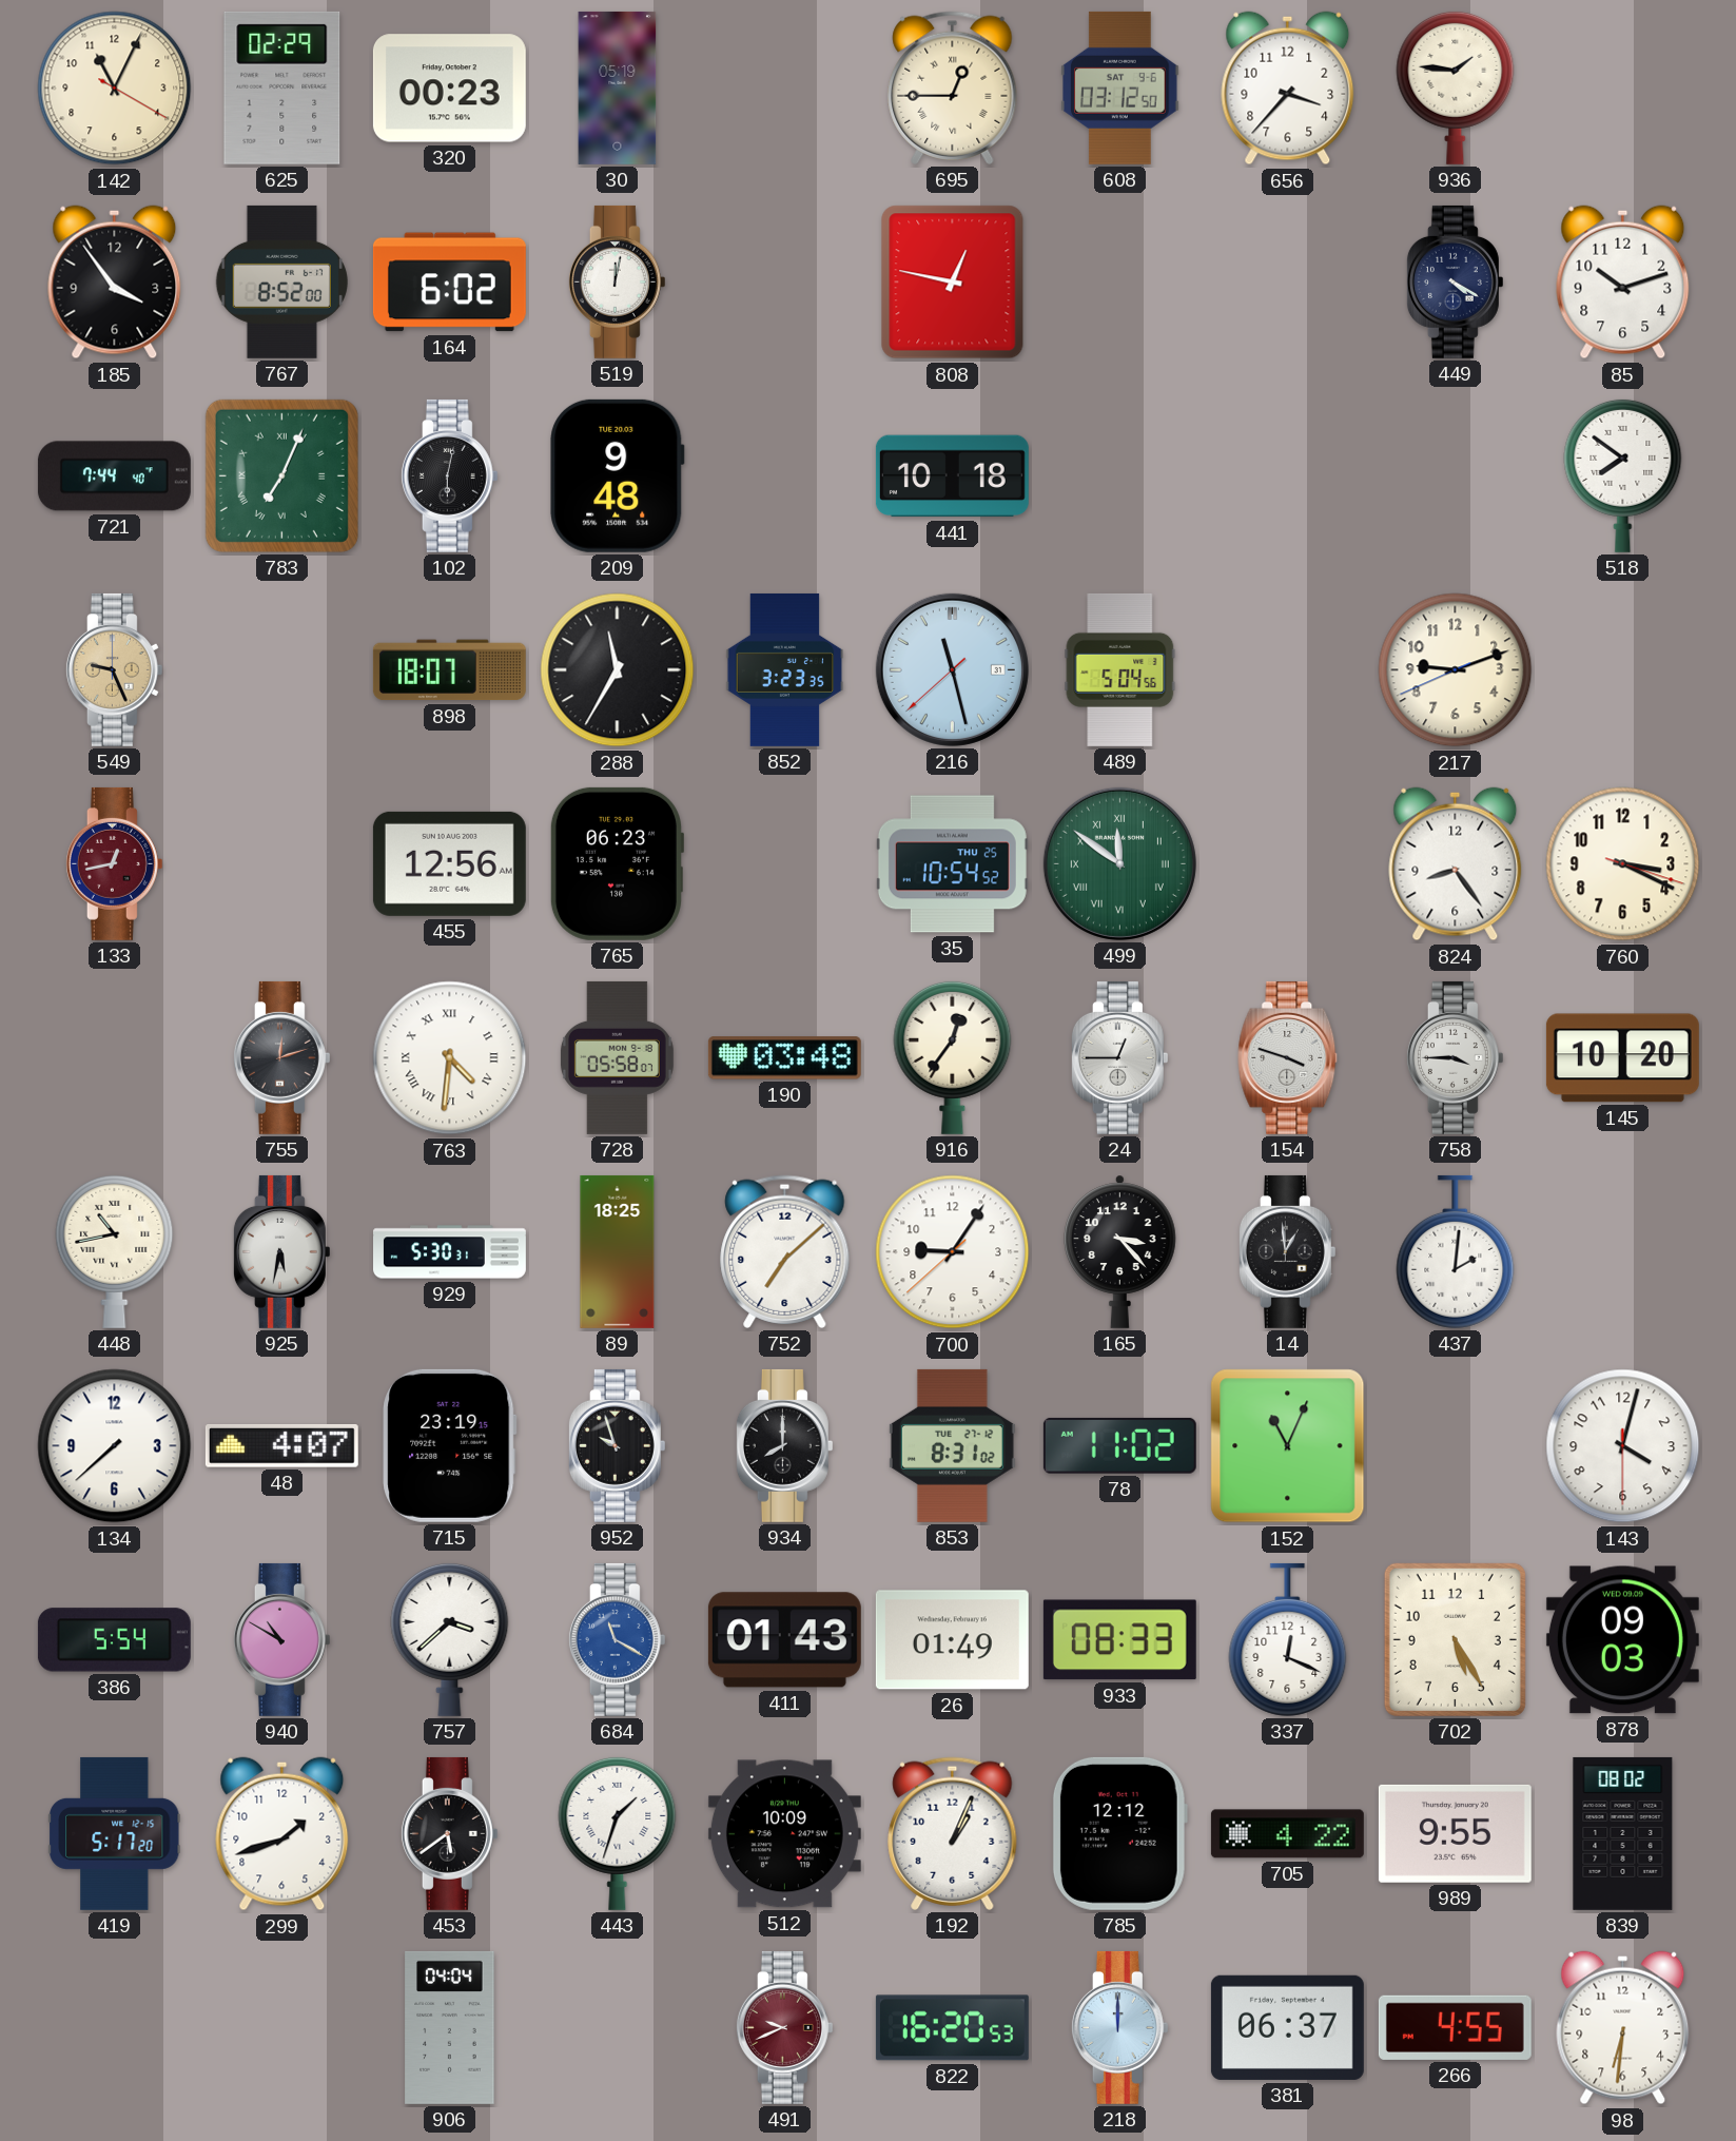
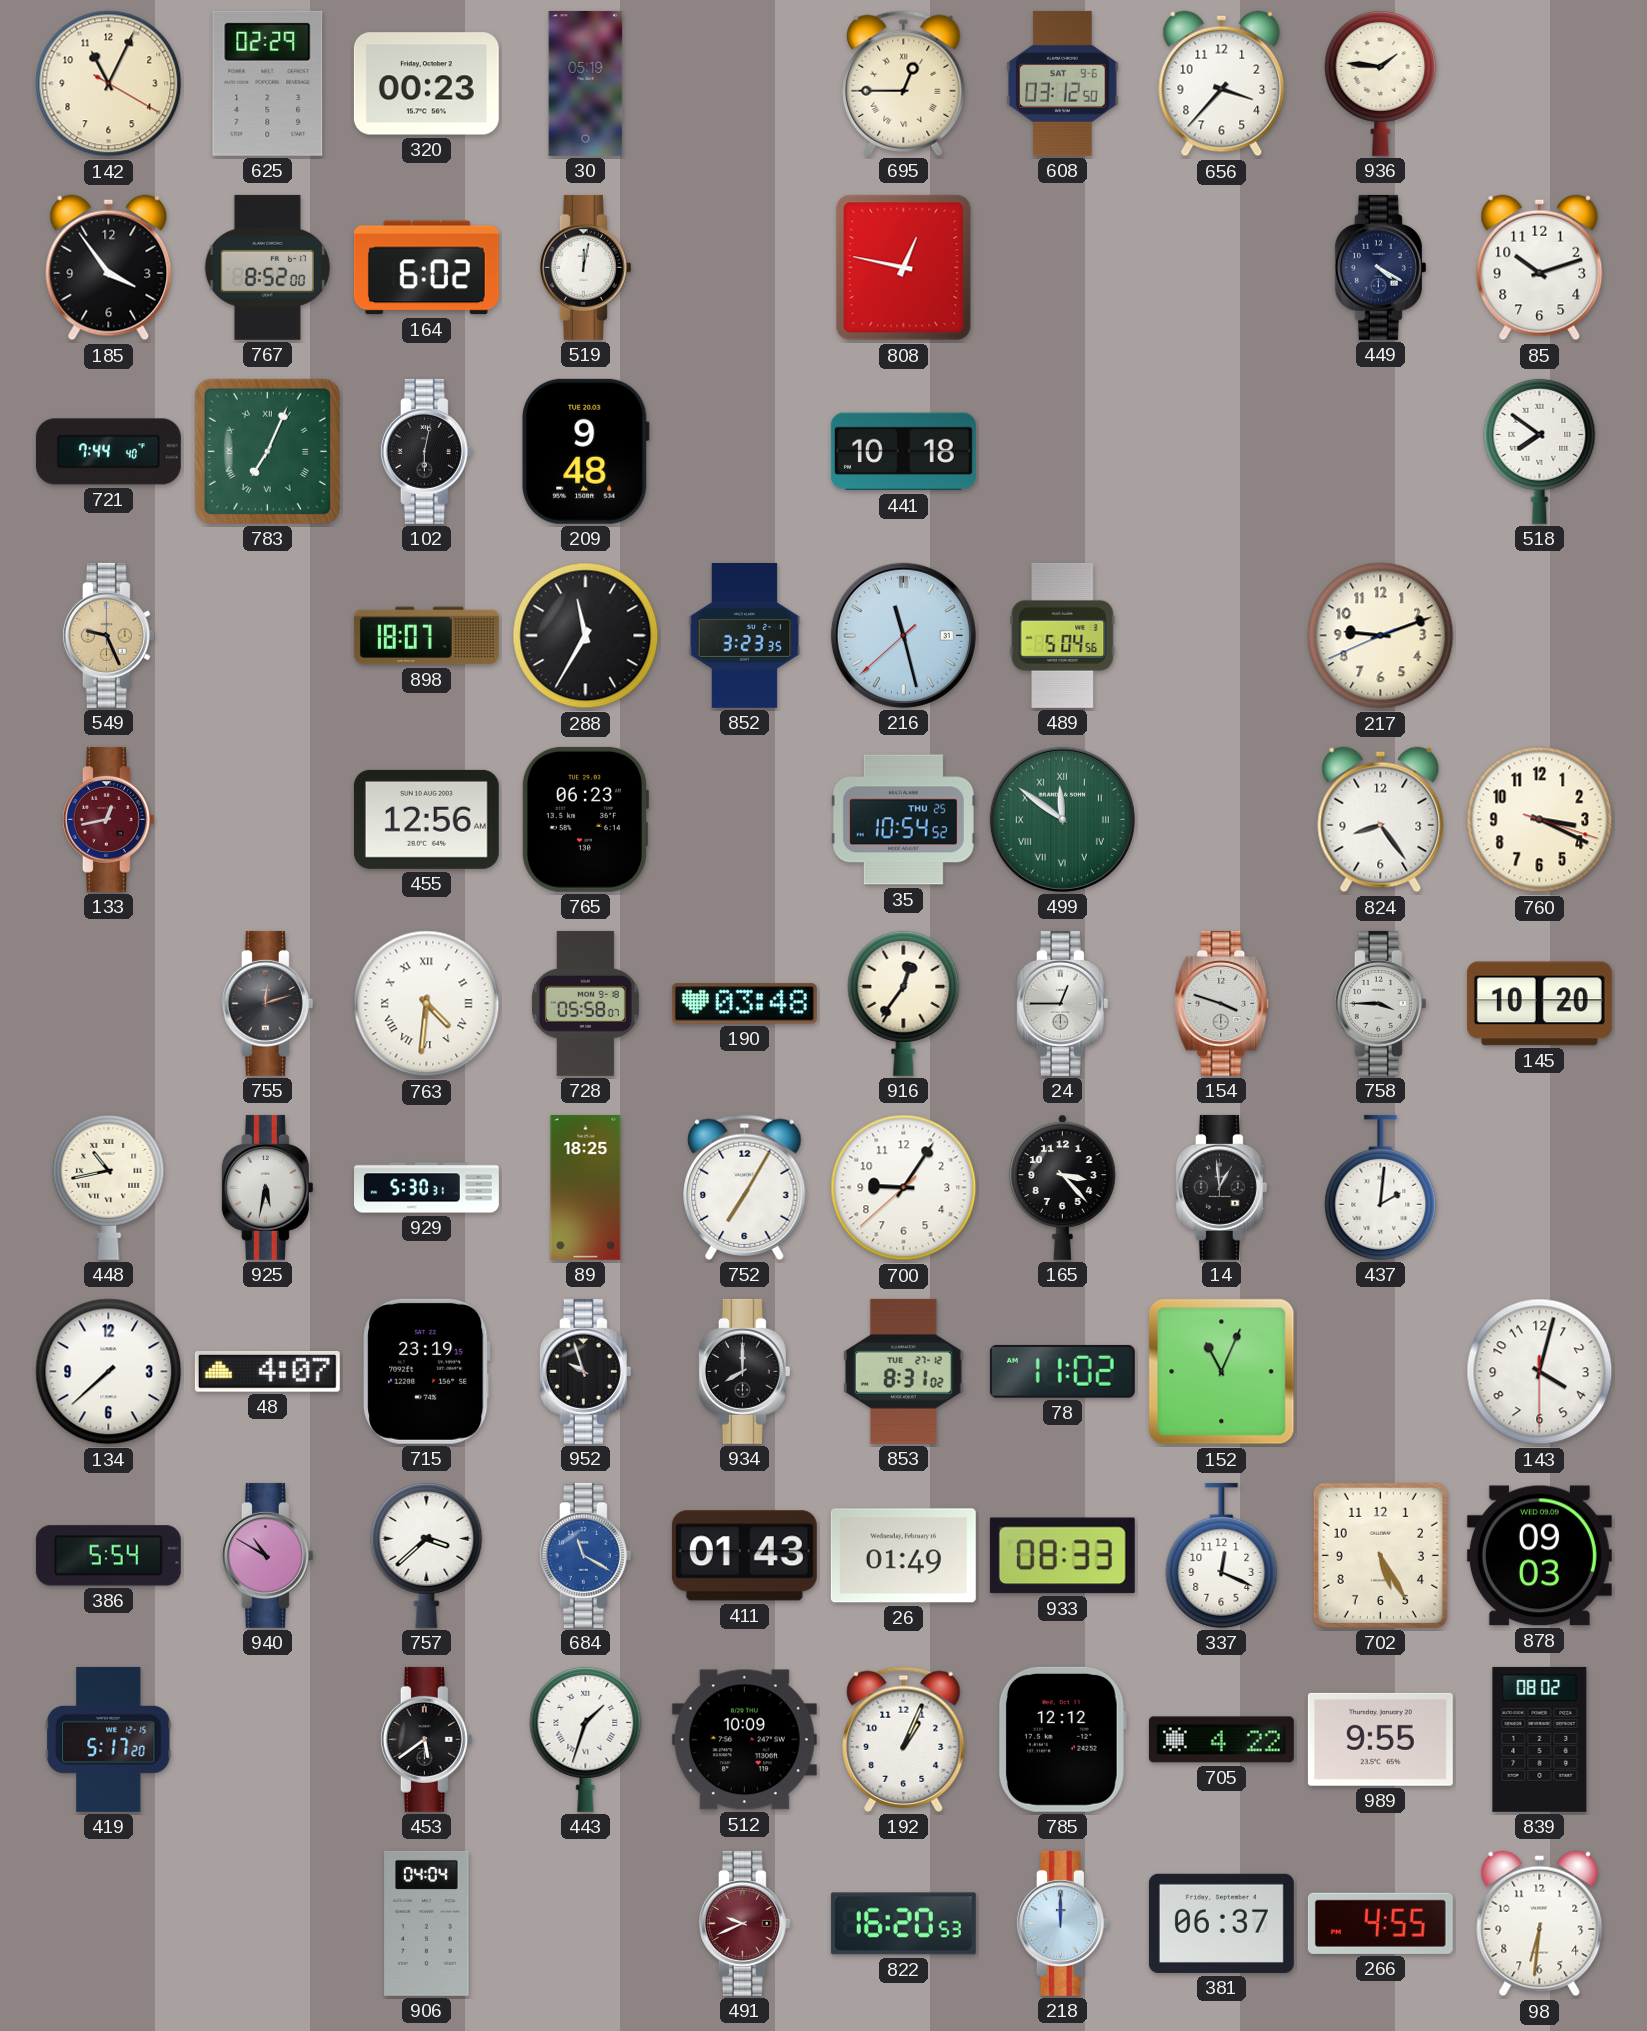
752: 7:08 -> 7:05
299: 1:42 -> none
